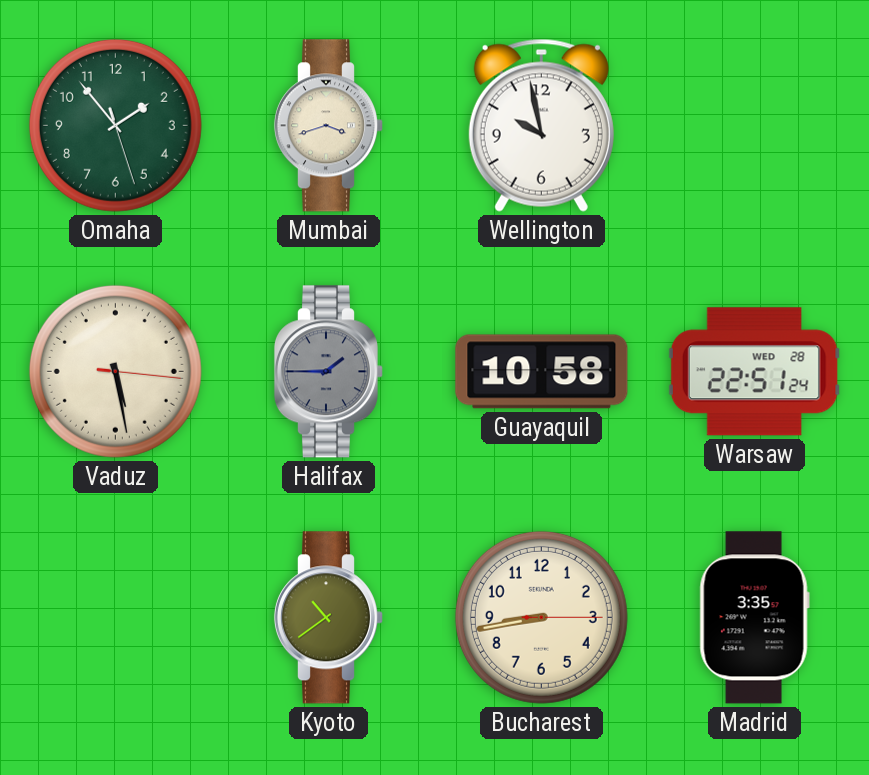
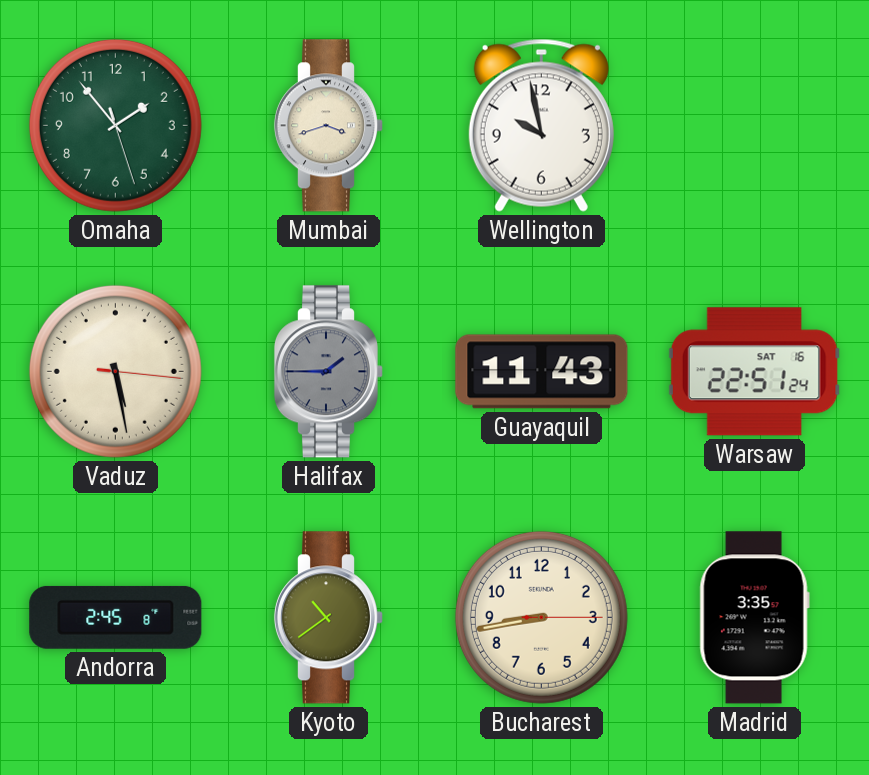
Guayaquil: 10:58 -> 11:43
Warsaw date: WED 28 -> SAT 16
Andorra: none -> 2:45
